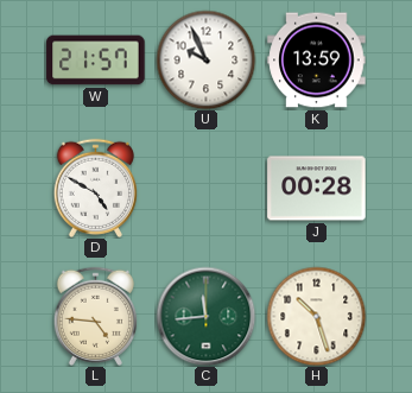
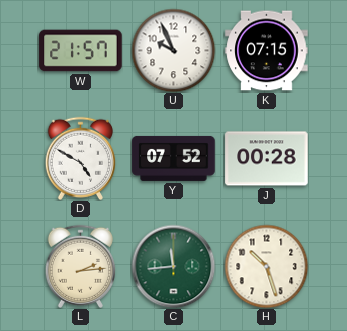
K: 13:59 -> 07:15
Y: none -> 07:52
L: 4:46 -> 2:14
